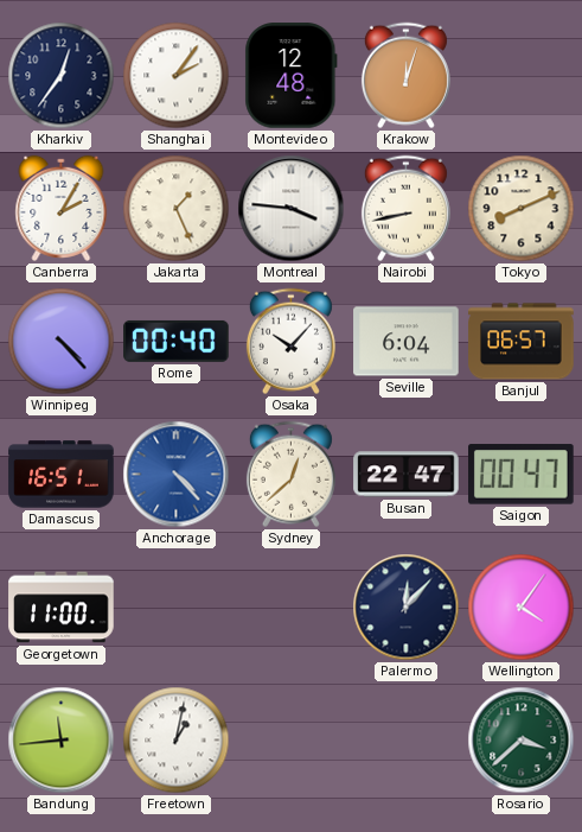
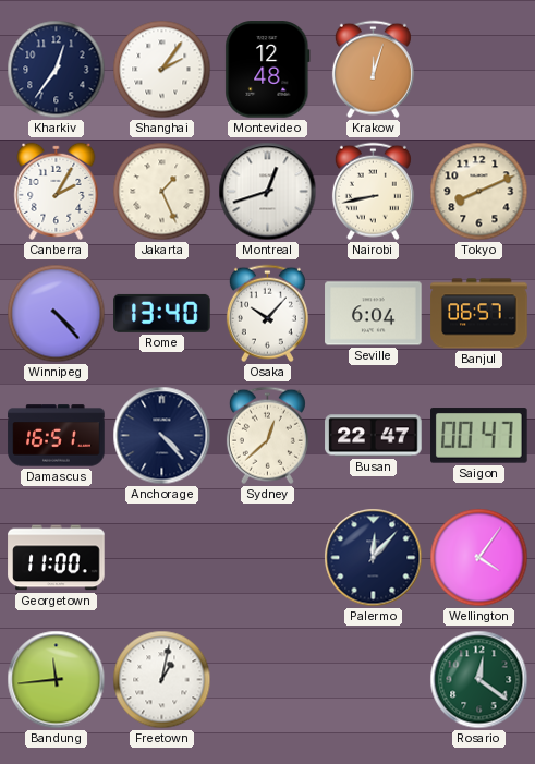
Montreal: 3:46 -> 12:42
Rome: 00:40 -> 13:40
Anchorage dial: blue -> navy
Rosario: 3:38 -> 12:21
